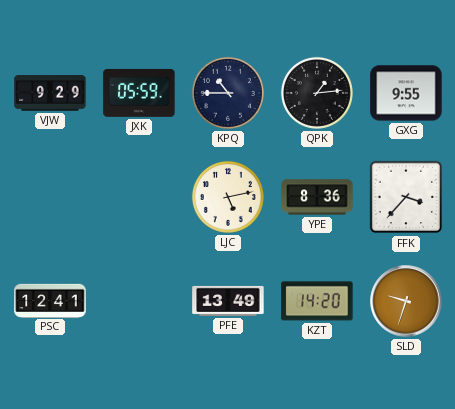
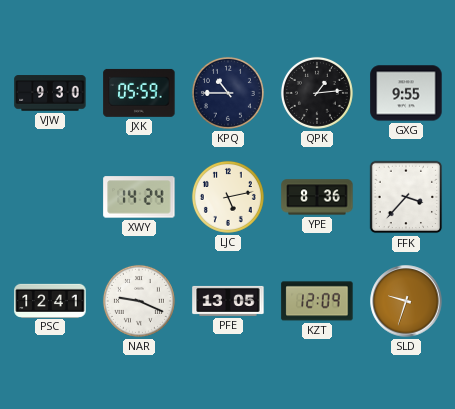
VJW: 9:29 -> 9:30
XWY: none -> 14:24
NAR: none -> 9:19
PFE: 13:49 -> 13:05
KZT: 14:20 -> 12:09
